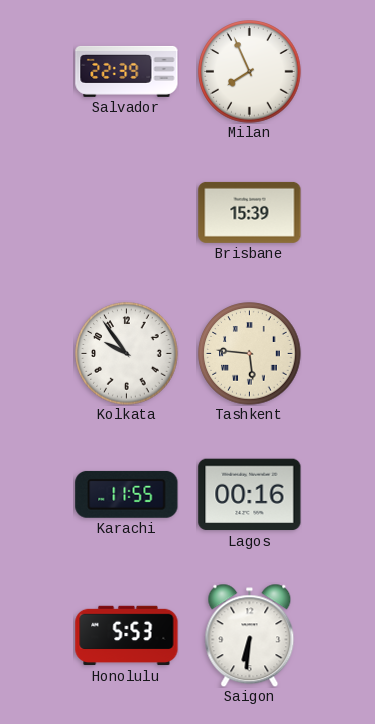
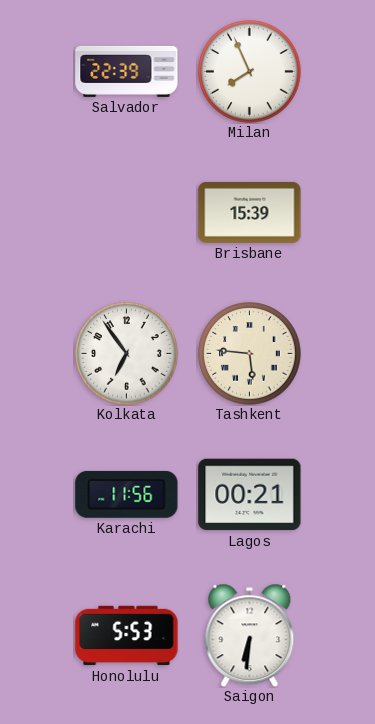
Kolkata: 9:54 -> 6:54
Karachi: 11:55 -> 11:56
Lagos: 00:16 -> 00:21
